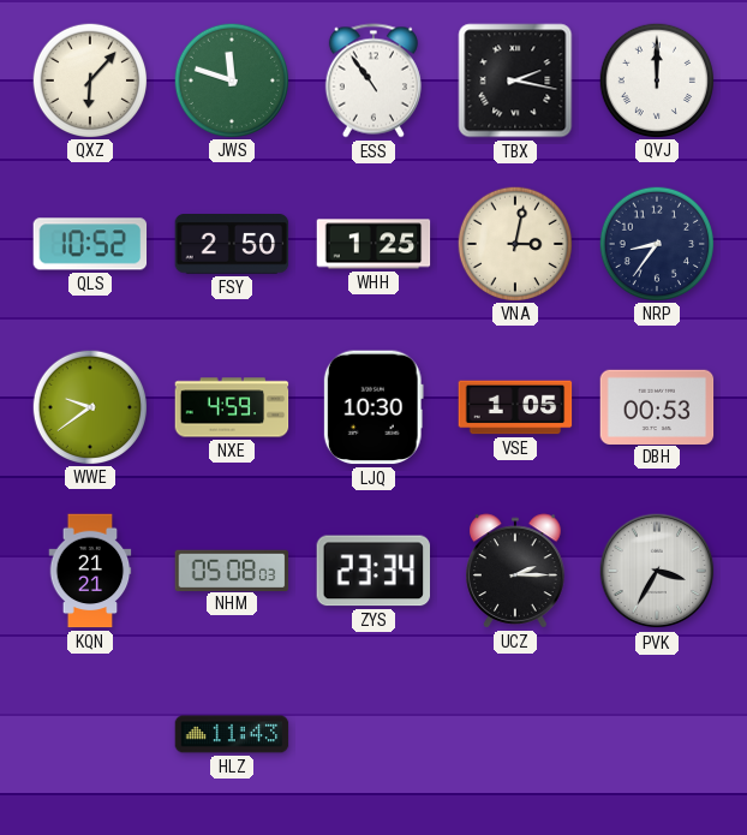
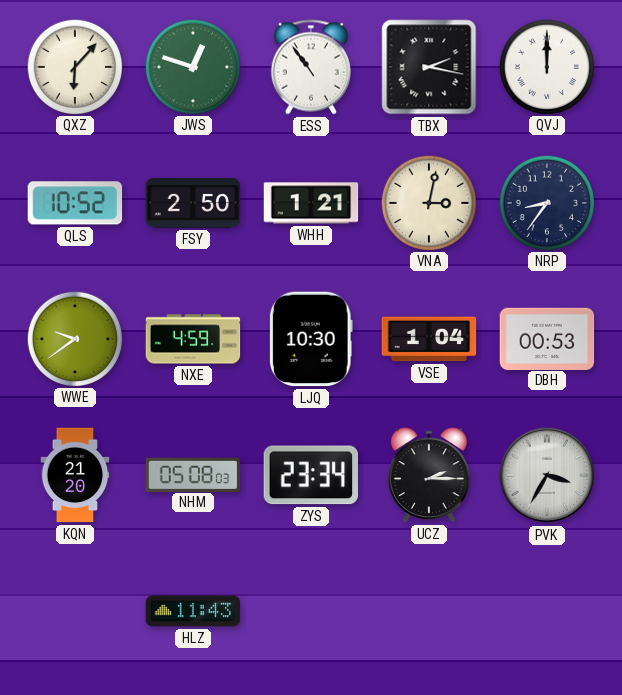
JWS: 11:48 -> 12:48
WHH: 1:25 -> 1:21
VSE: 1:05 -> 1:04
KQN: 21:21 -> 21:20
